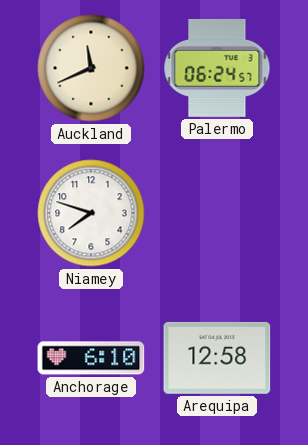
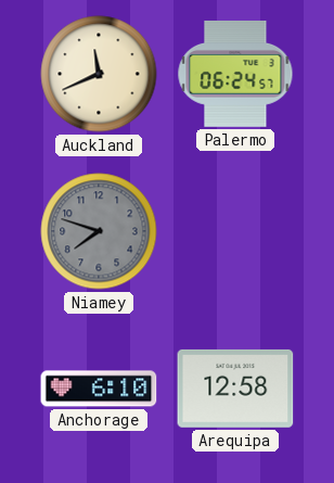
Niamey dial: white -> grey
